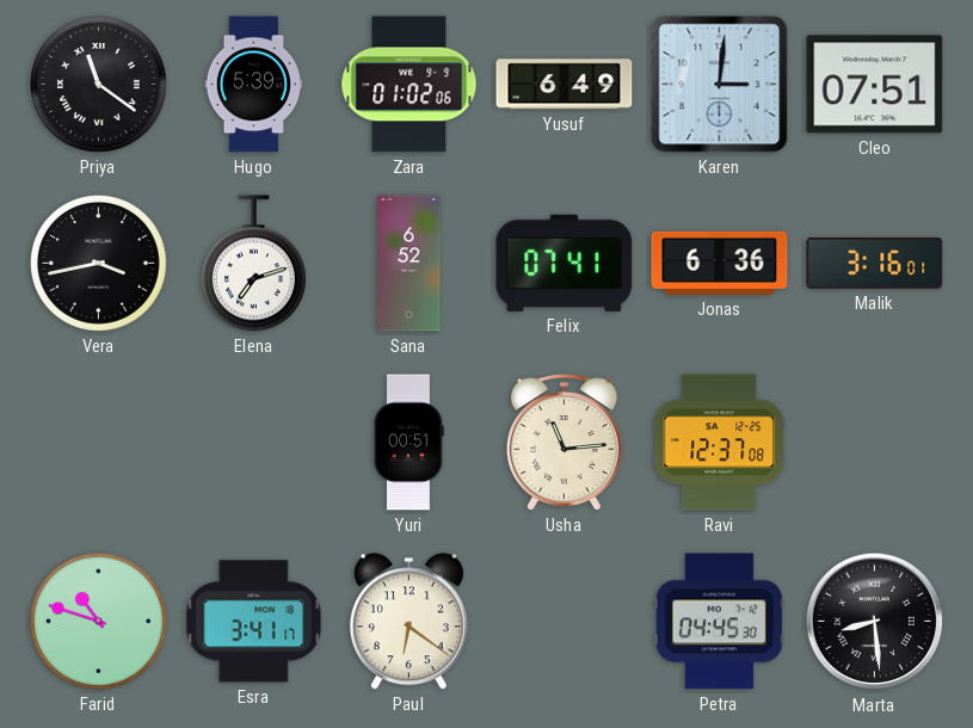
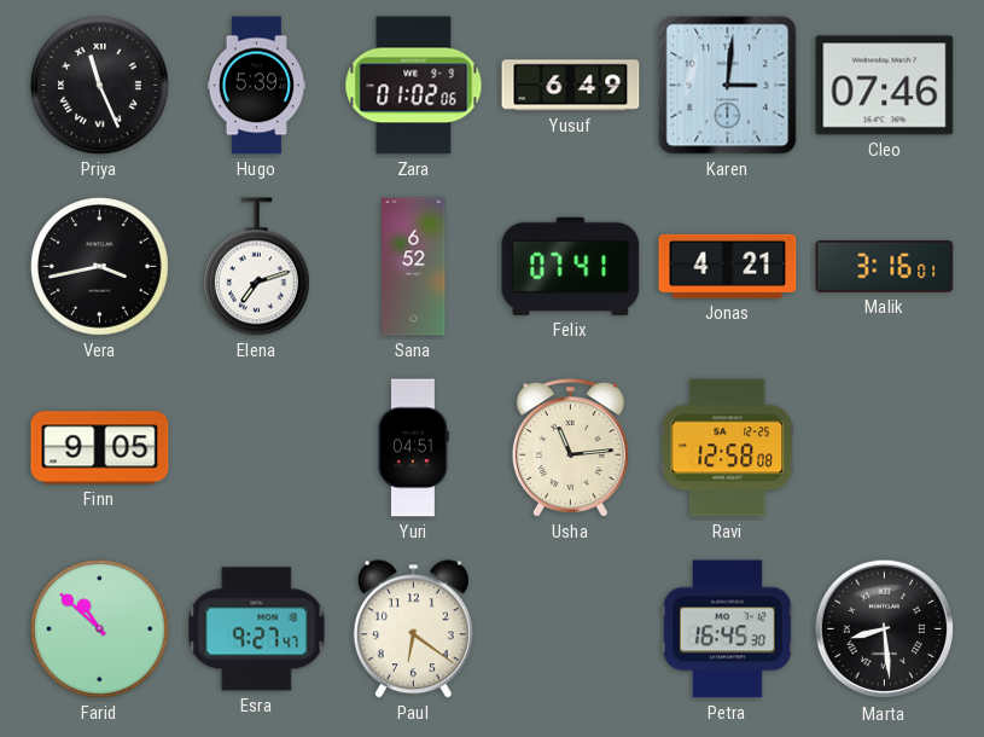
Priya: 11:21 -> 11:26
Cleo: 07:51 -> 07:46
Jonas: 6:36 -> 4:21
Finn: none -> 9:05
Yuri: 00:51 -> 04:51
Ravi: 12:37 -> 12:58
Farid: 10:48 -> 10:52
Esra: 3:41 -> 9:27
Petra: 04:45 -> 16:45
